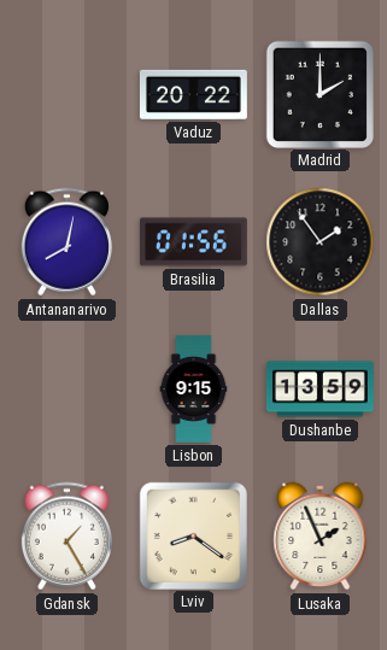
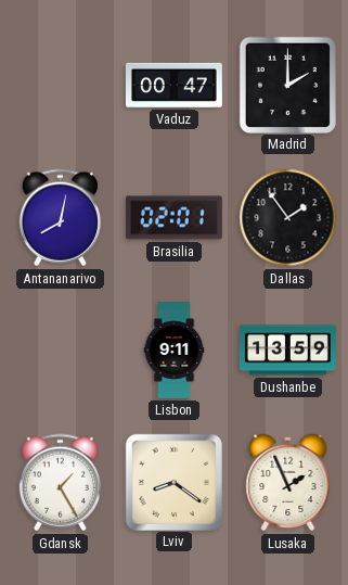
Vaduz: 20:22 -> 00:47
Brasilia: 01:56 -> 02:01
Lisbon: 9:15 -> 9:11
